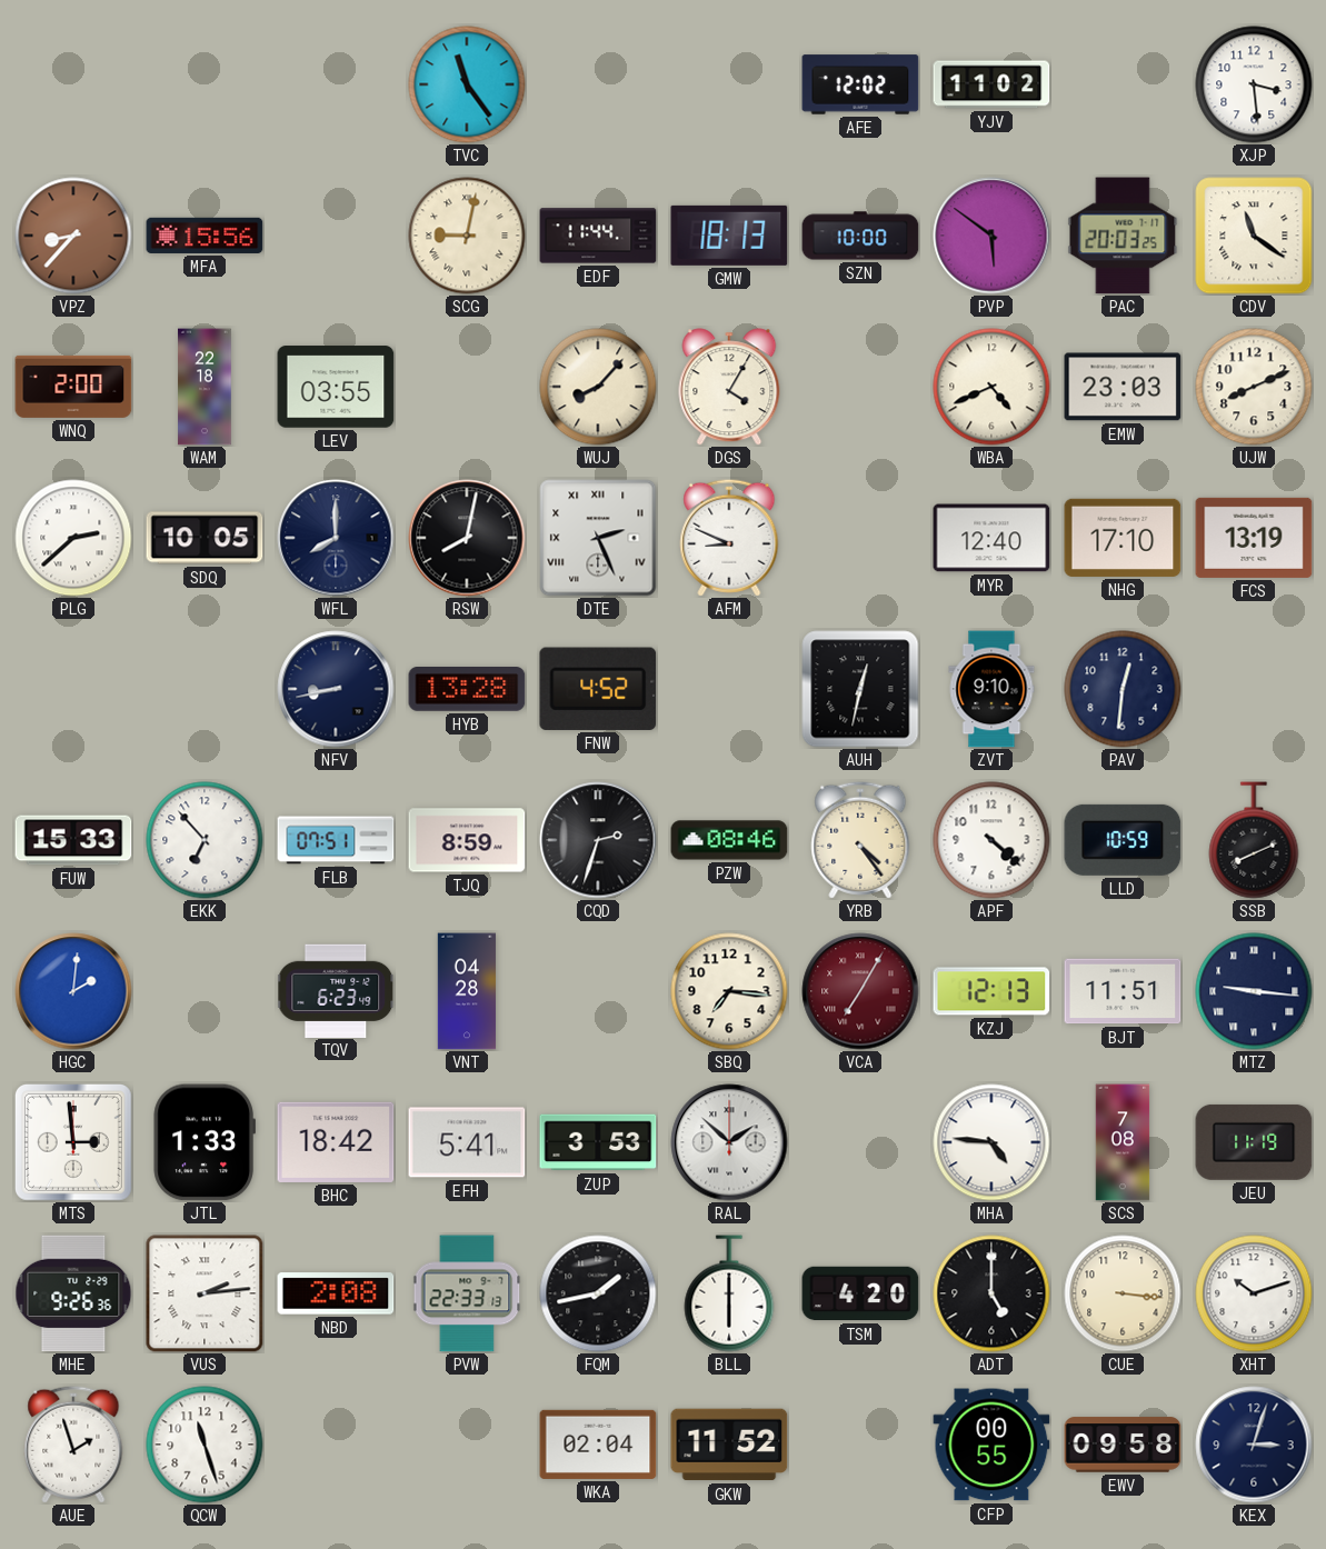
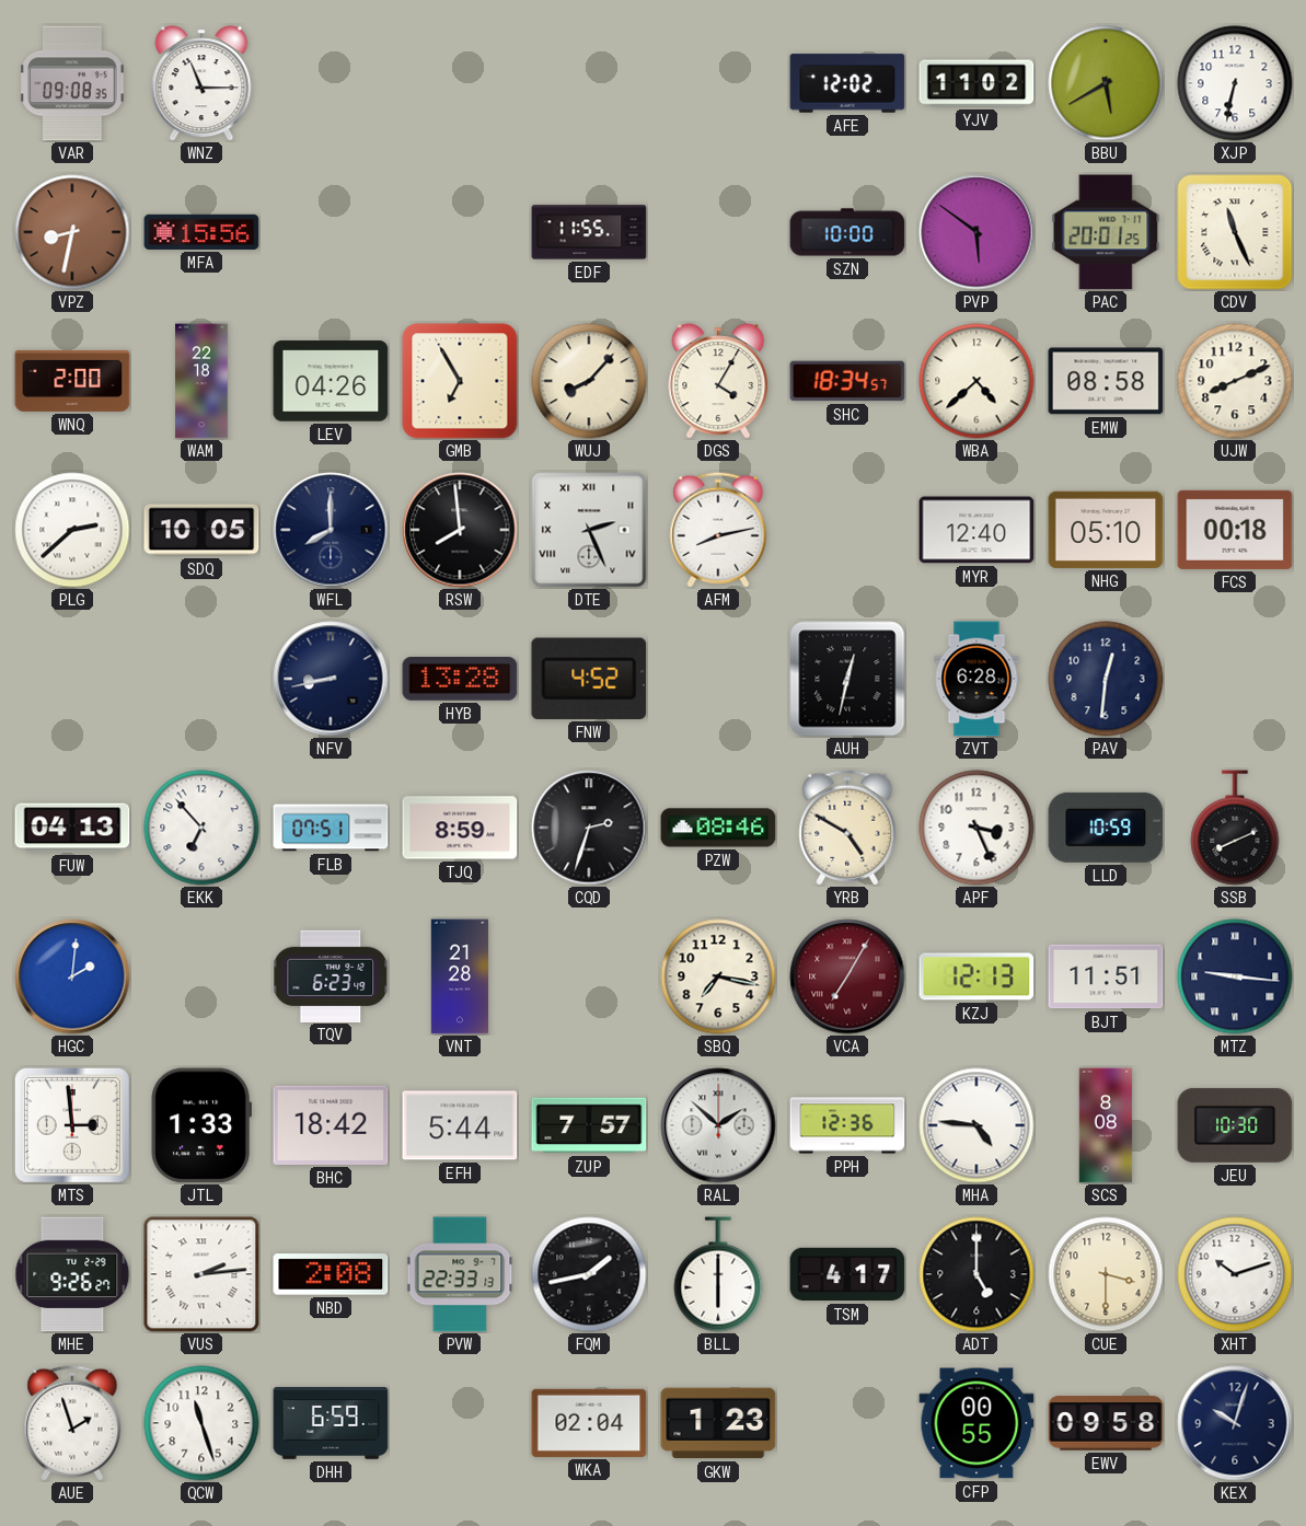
VAR: none -> 09:08
WNZ: none -> 11:15
TVC: 11:24 -> none
BBU: none -> 5:40
XJP: 3:29 -> 6:32
VPZ: 8:37 -> 8:32
SCG: 9:02 -> none
EDF: 11:44 -> 11:55
GMW: 18:13 -> none
PAC: 20:03 -> 20:01
CDV: 11:21 -> 11:26
LEV: 03:55 -> 04:26
GMB: none -> 6:55
SHC: none -> 18:34
WBA: 4:41 -> 4:38
EMW: 23:03 -> 08:58
RSW: 8:02 -> 7:59
AFM: 8:49 -> 8:13
NHG: 17:10 -> 05:10
FCS: 13:19 -> 00:18
ZVT: 9:10 -> 6:28
FUW: 15:33 -> 04:13
YRB: 4:24 -> 4:50
APF: 4:22 -> 3:26
VNT: 04:28 -> 21:28
SBQ: 7:16 -> 7:17
EFH: 5:41 -> 5:44
ZUP: 3:53 -> 7:57
PPH: none -> 12:36
SCS: 7:08 -> 8:08
JEU: 11:19 -> 10:30
MHE: 9:26:36 -> 9:26:27
TSM: 4:20 -> 4:17
CUE: 3:16 -> 3:30
DHH: none -> 6:59
GKW: 11:52 -> 1:23
KEX: 3:03 -> 10:03
